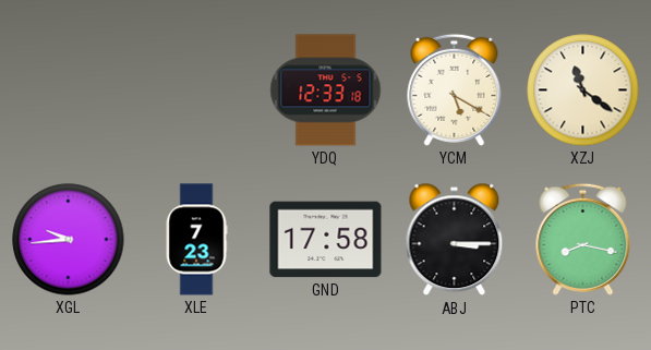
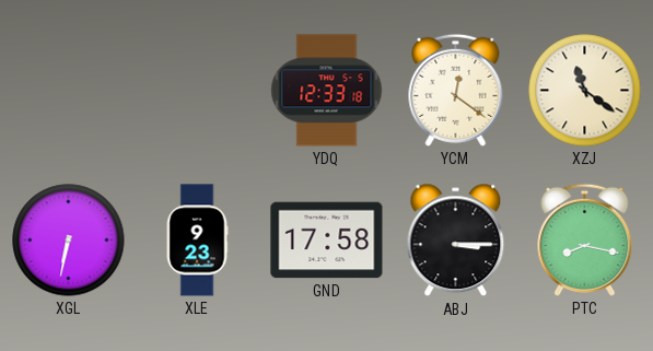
YCM: 5:20 -> 12:21
XGL: 9:44 -> 6:32
XLE: 7:23 -> 9:23
